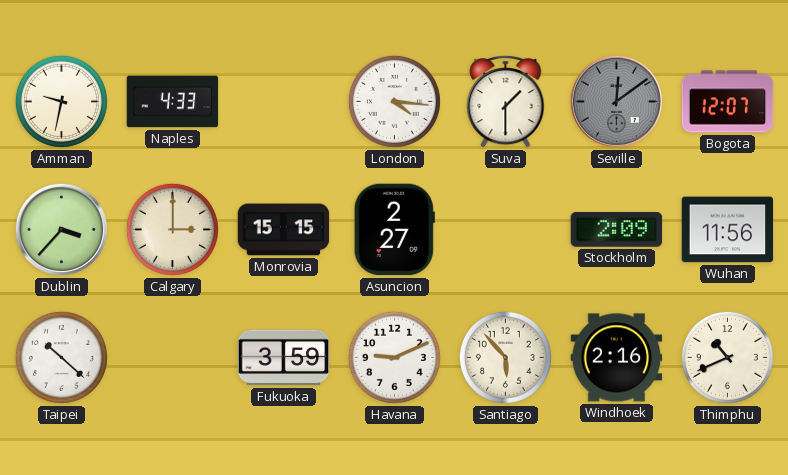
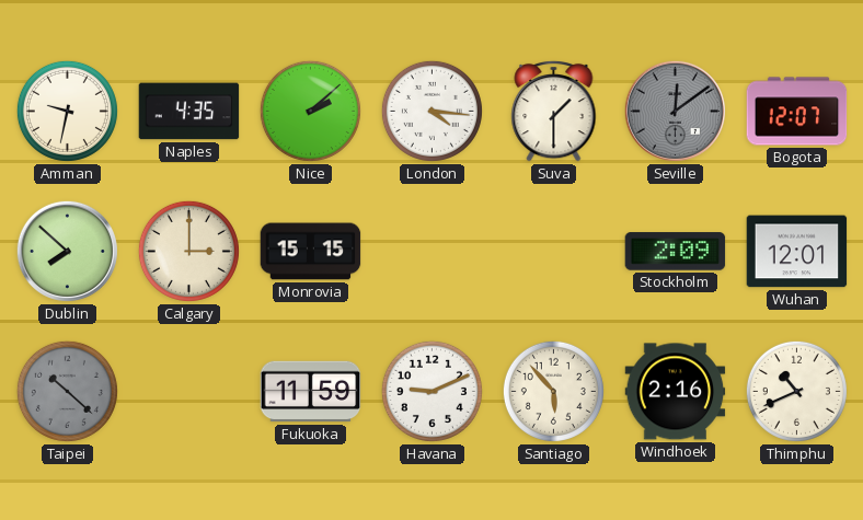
Naples: 4:33 -> 4:35
Nice: none -> 2:08
Dublin: 3:37 -> 7:52
Asuncion: 2:27 -> none
Wuhan: 11:56 -> 12:01
Taipei dial: white -> grey
Fukuoka: 3:59 -> 11:59
